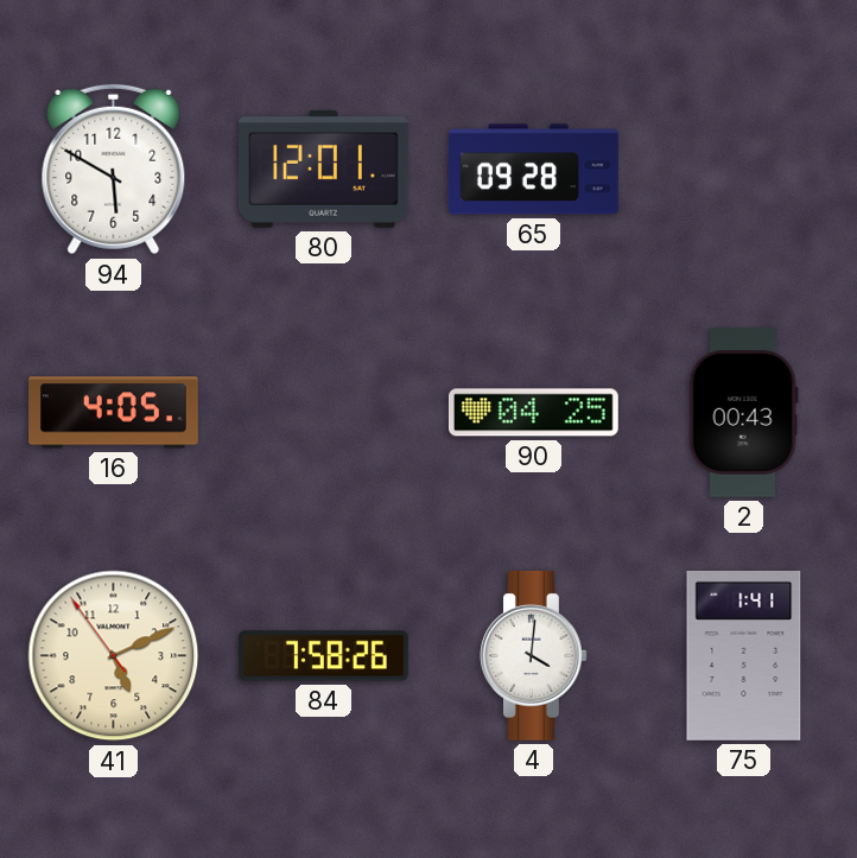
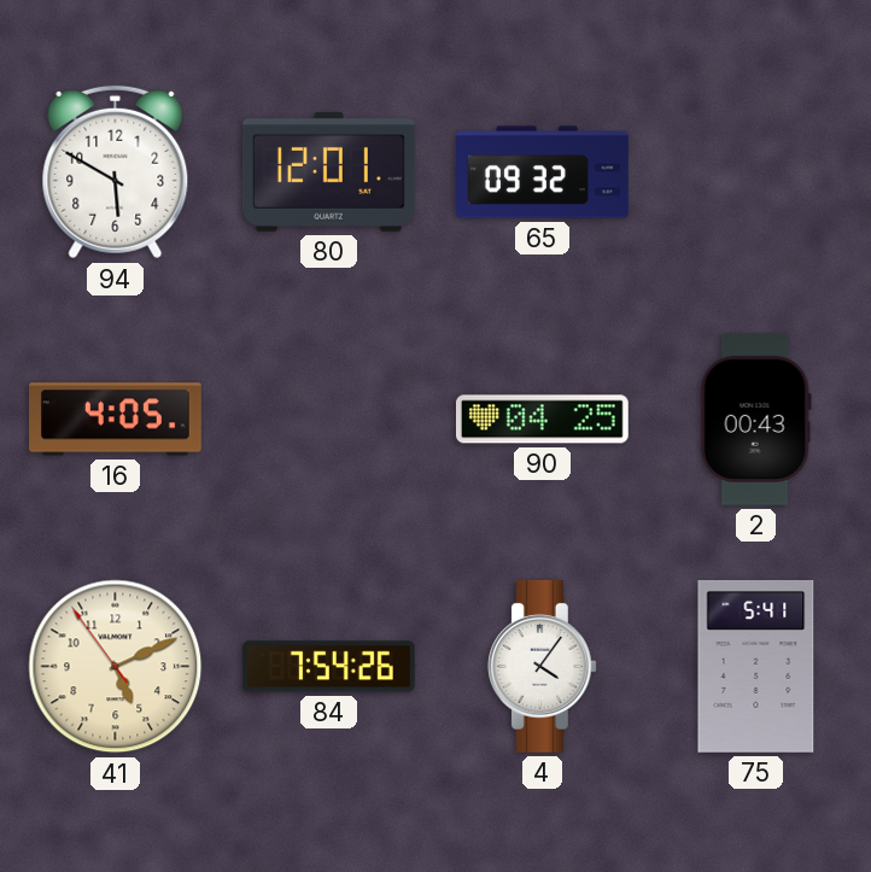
65: 09:28 -> 09:32
84: 7:58 -> 7:54
4: 4:01 -> 4:06
75: 1:41 -> 5:41
